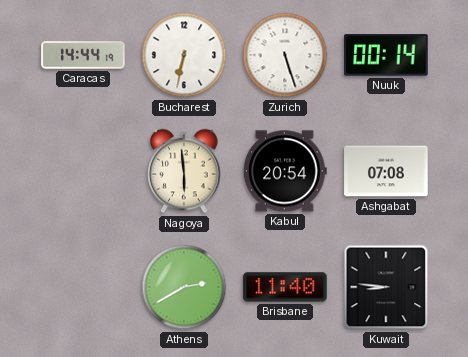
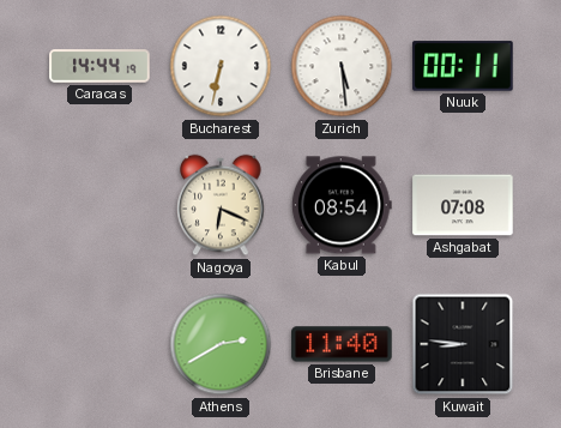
Zurich: 5:27 -> 5:29
Nuuk: 00:14 -> 00:11
Nagoya: 5:59 -> 6:19
Kabul: 20:54 -> 08:54
